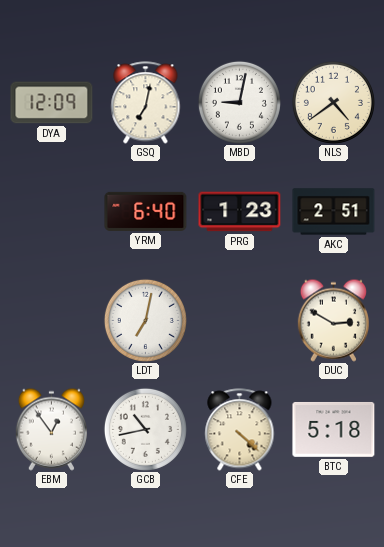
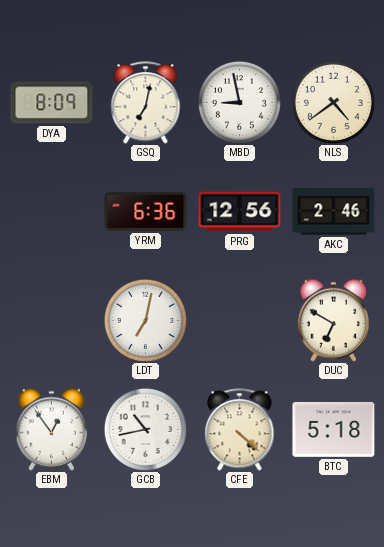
DYA: 12:09 -> 8:09
MBD: 9:02 -> 8:58
YRM: 6:40 -> 6:36
PRG: 1:23 -> 12:56
AKC: 2:51 -> 2:46
DUC: 2:50 -> 6:50
